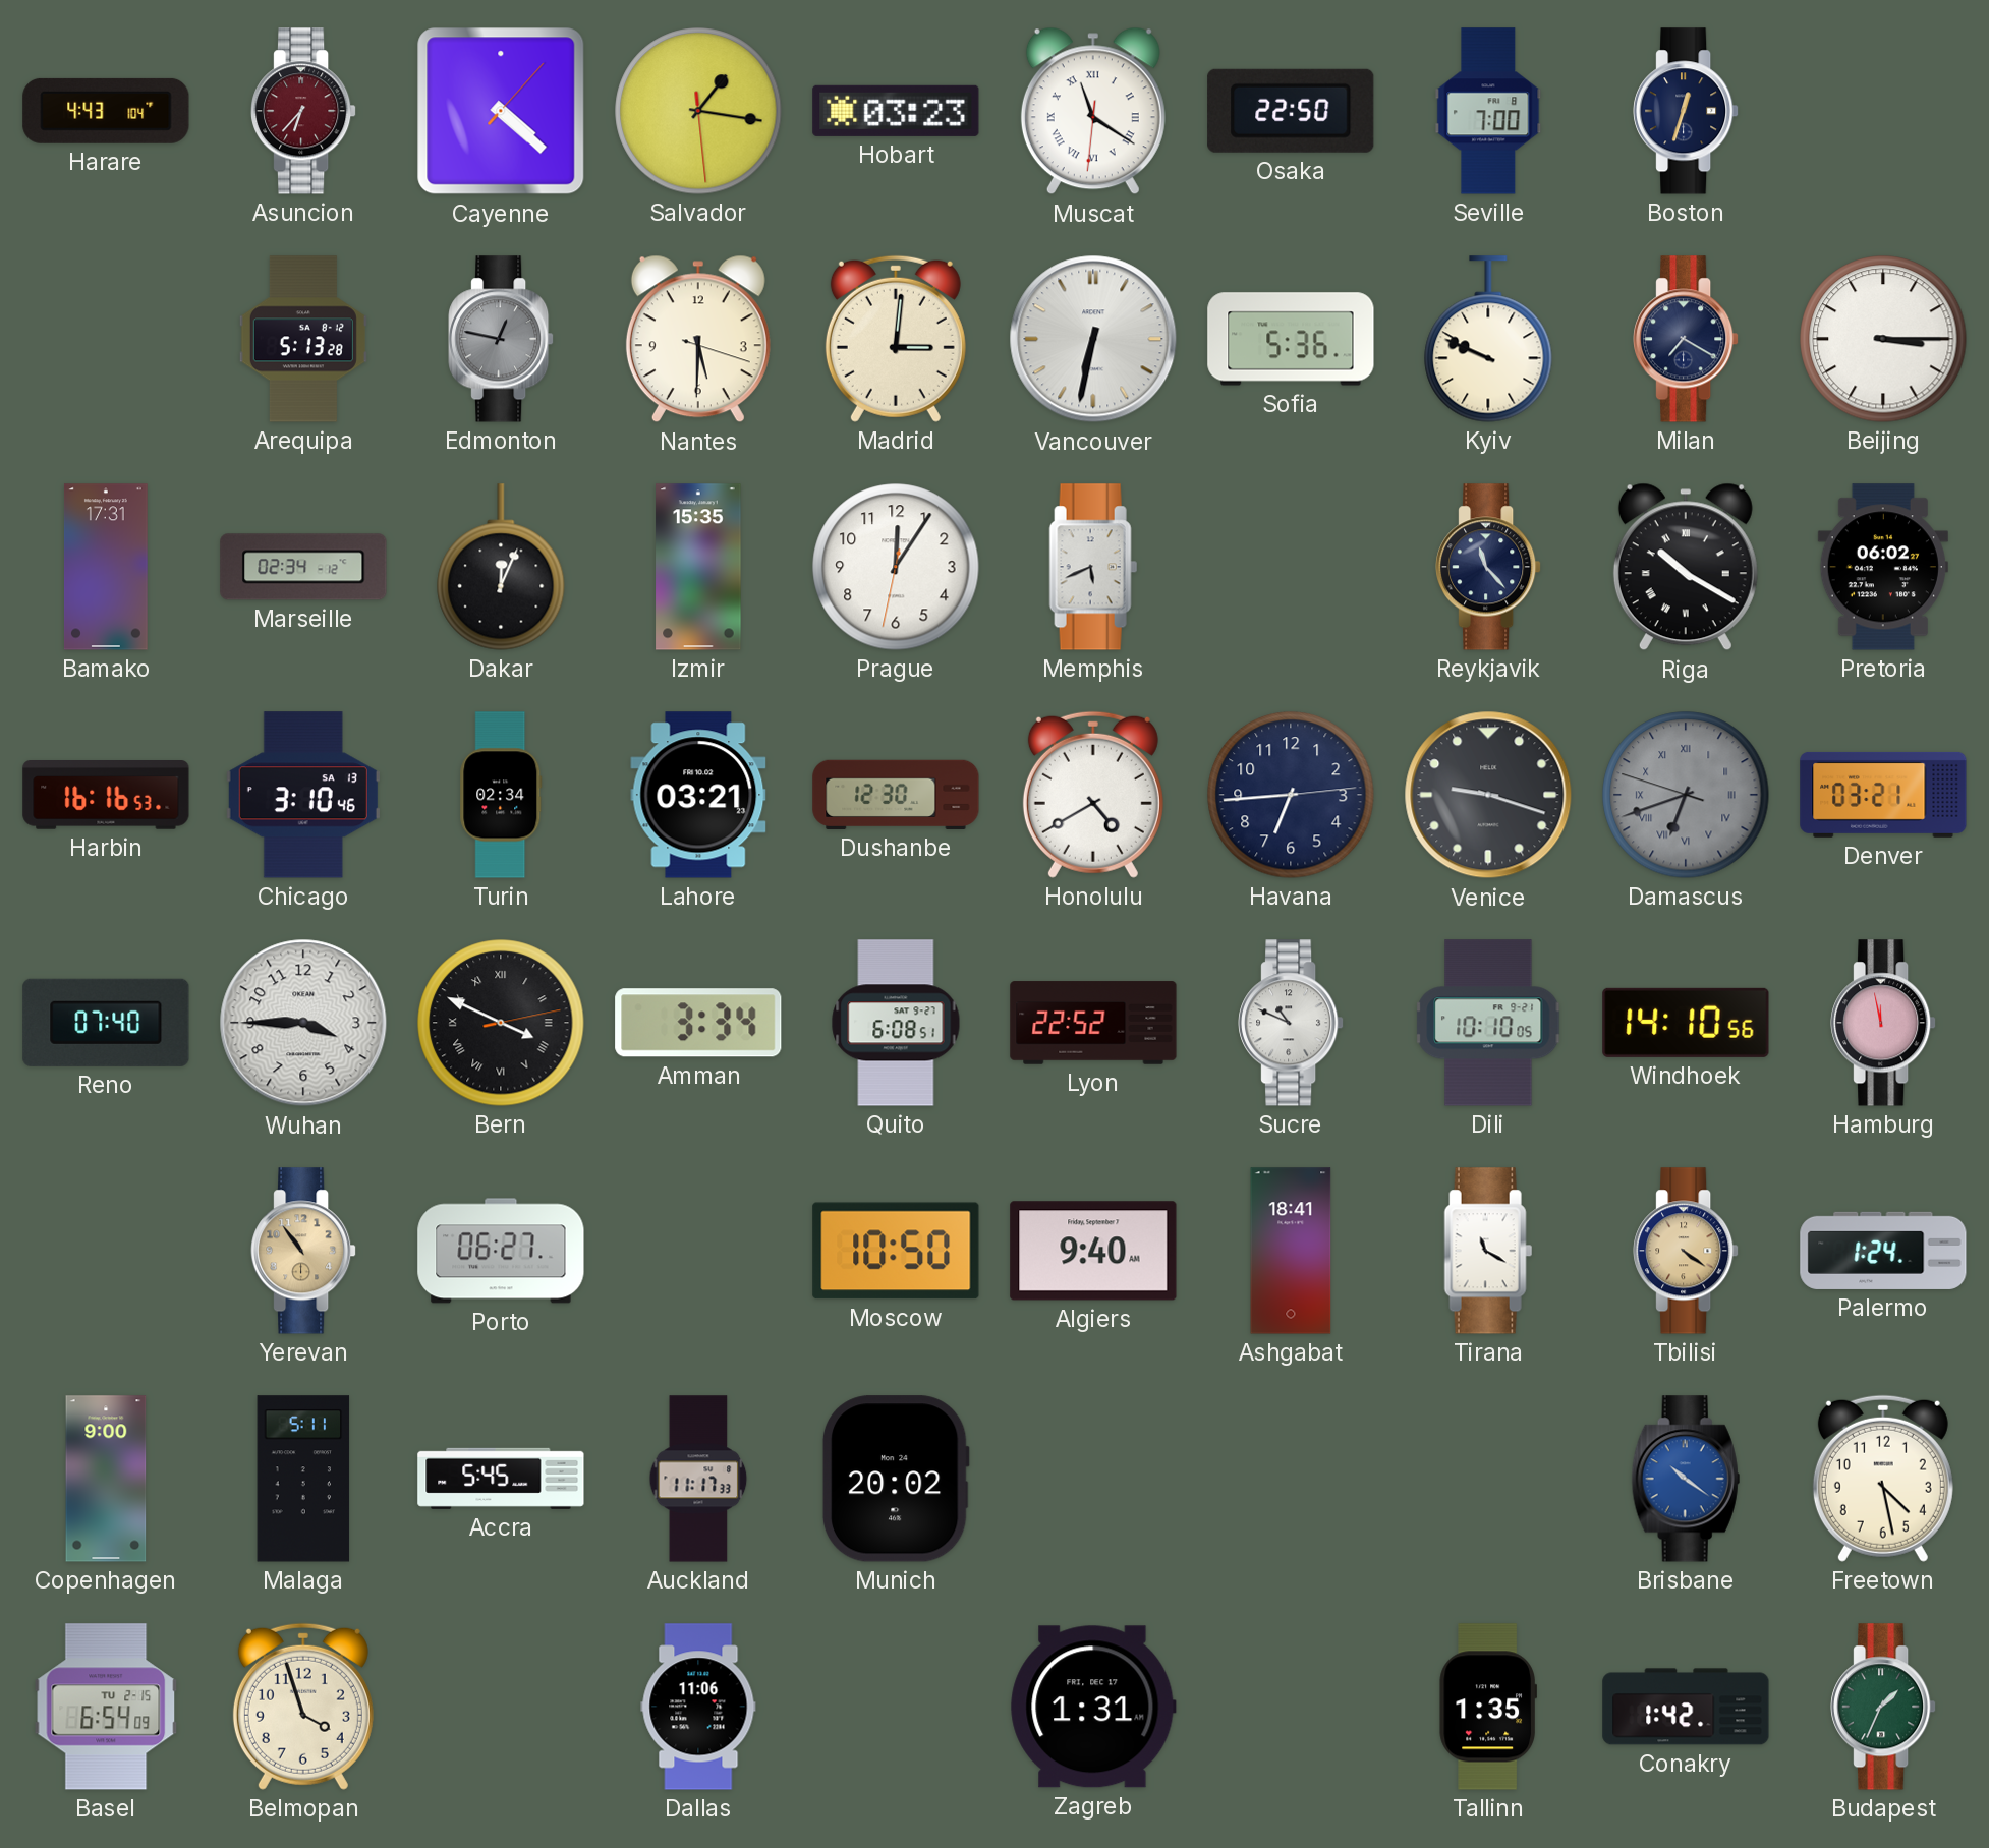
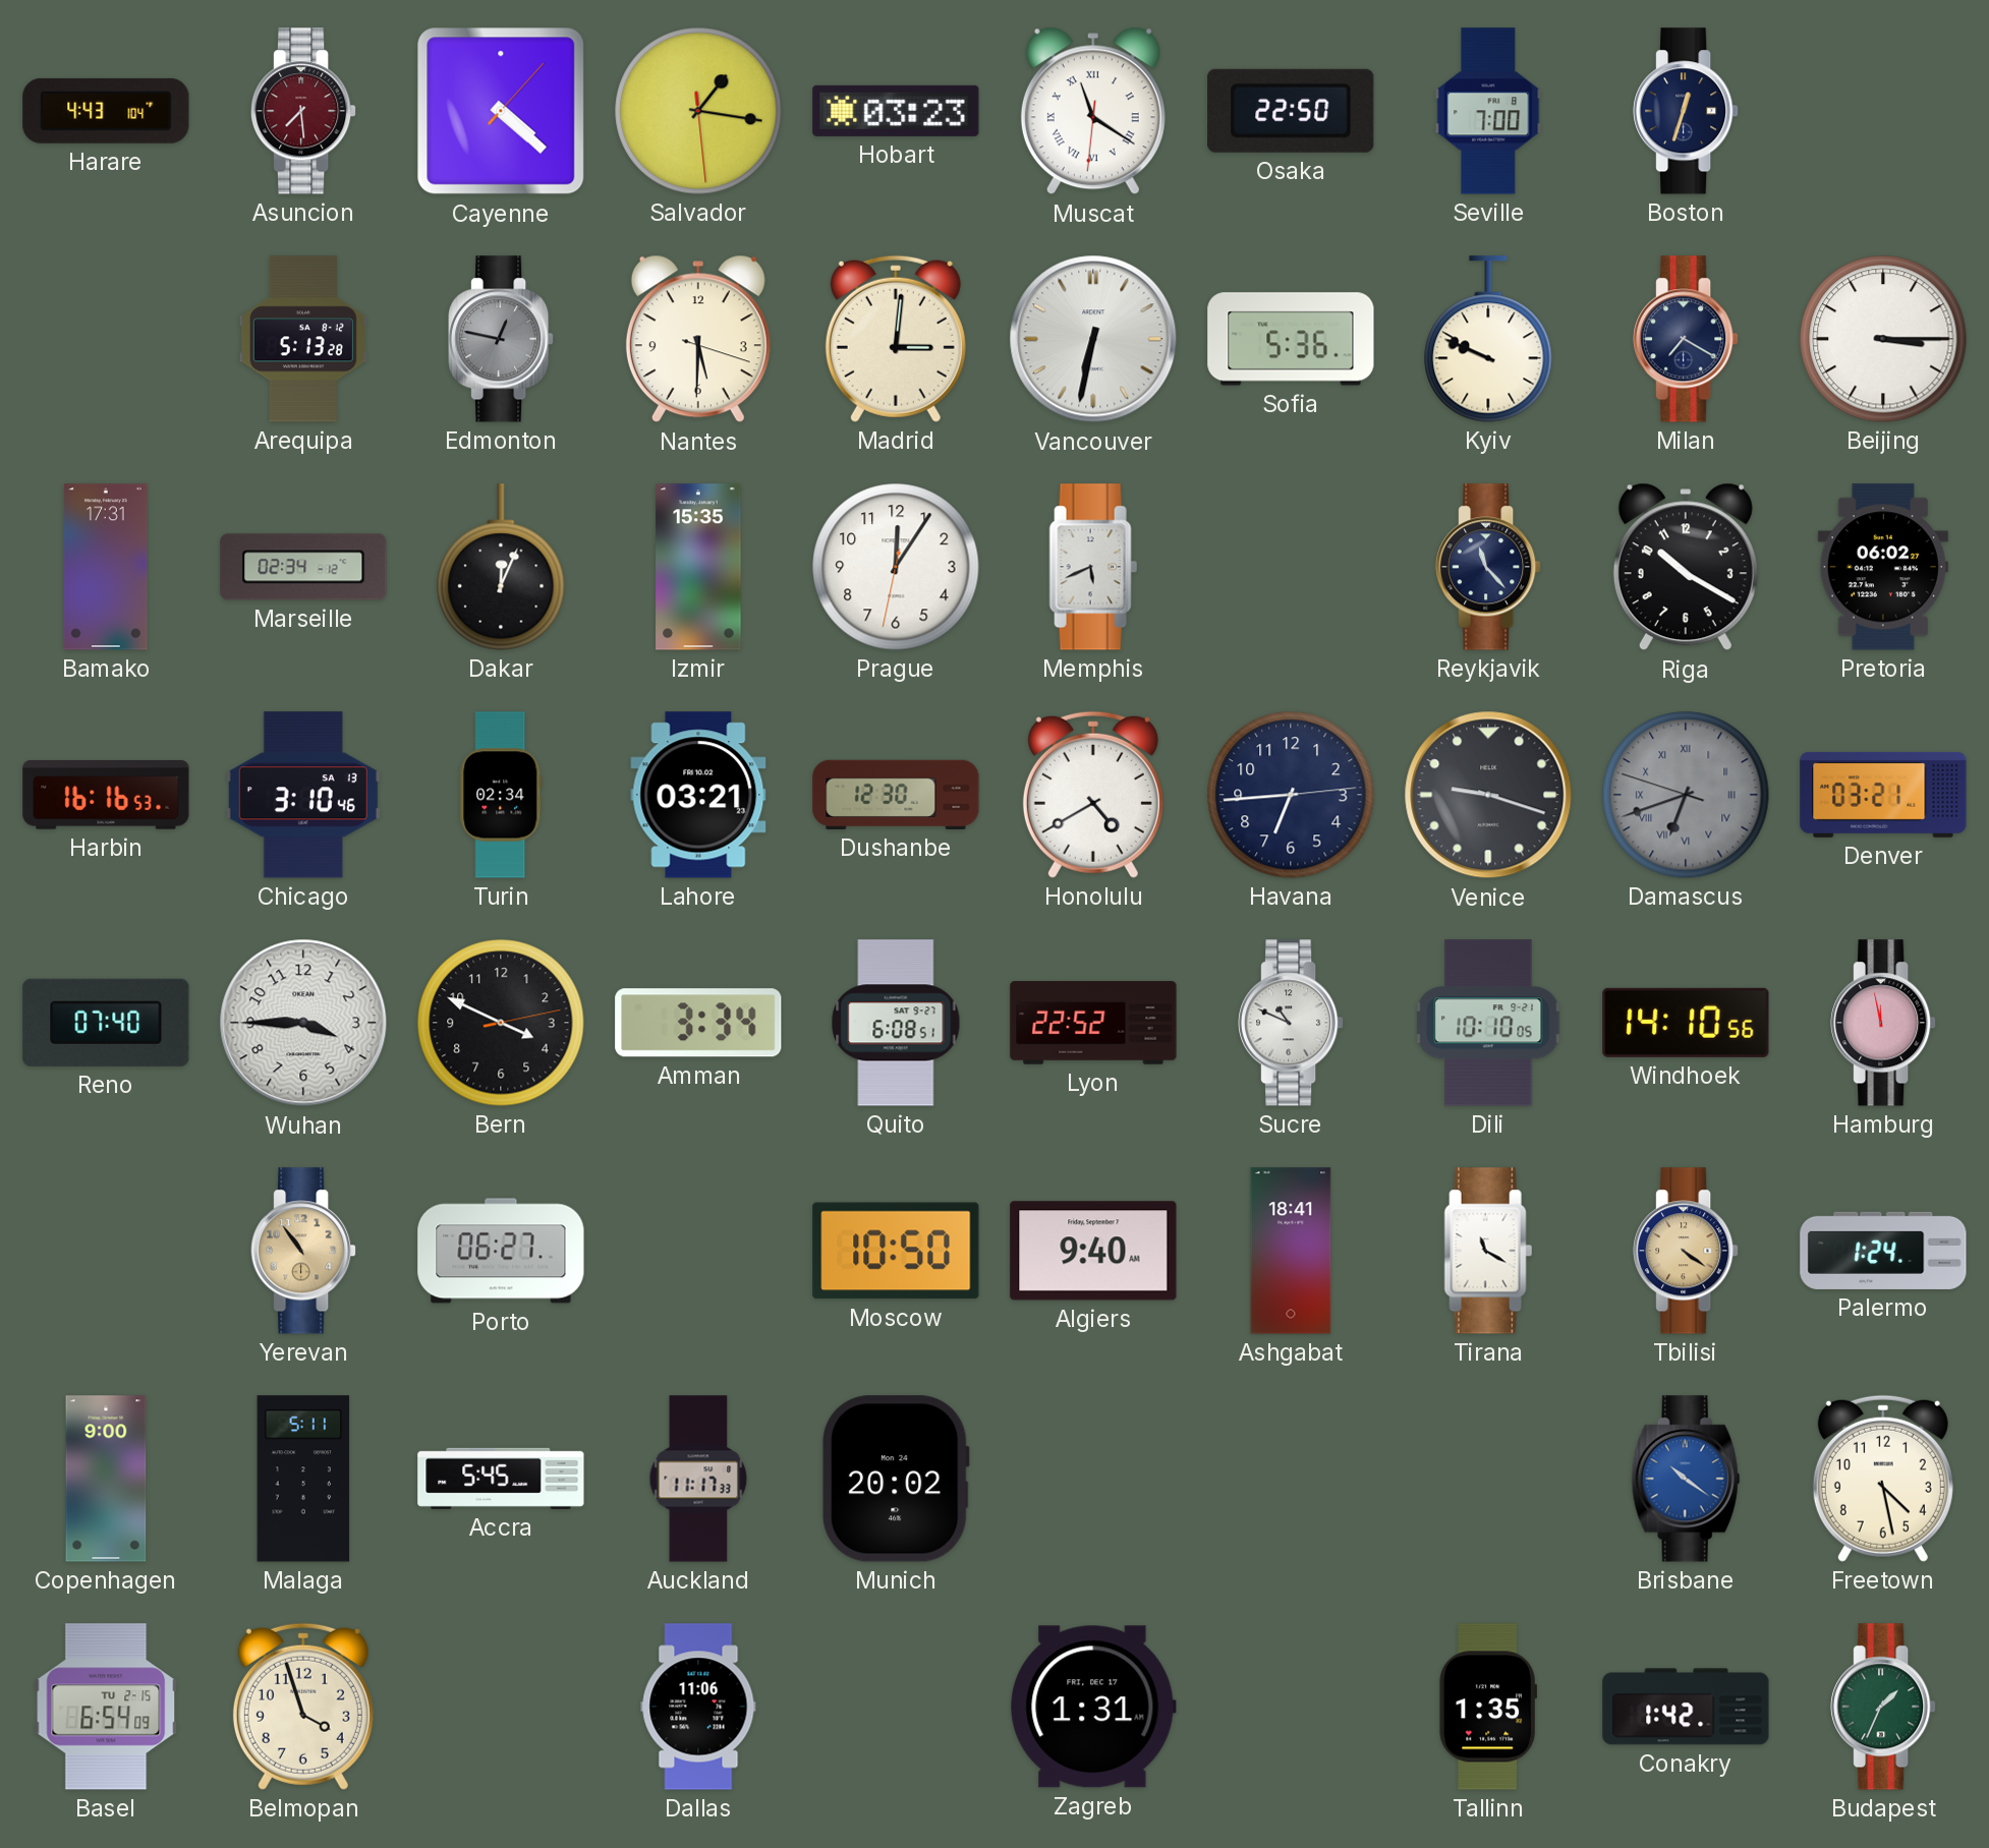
Asuncion: 6:37 -> 7:29
Riga numerals: Roman -> Arabic
Bern numerals: Roman -> Arabic
